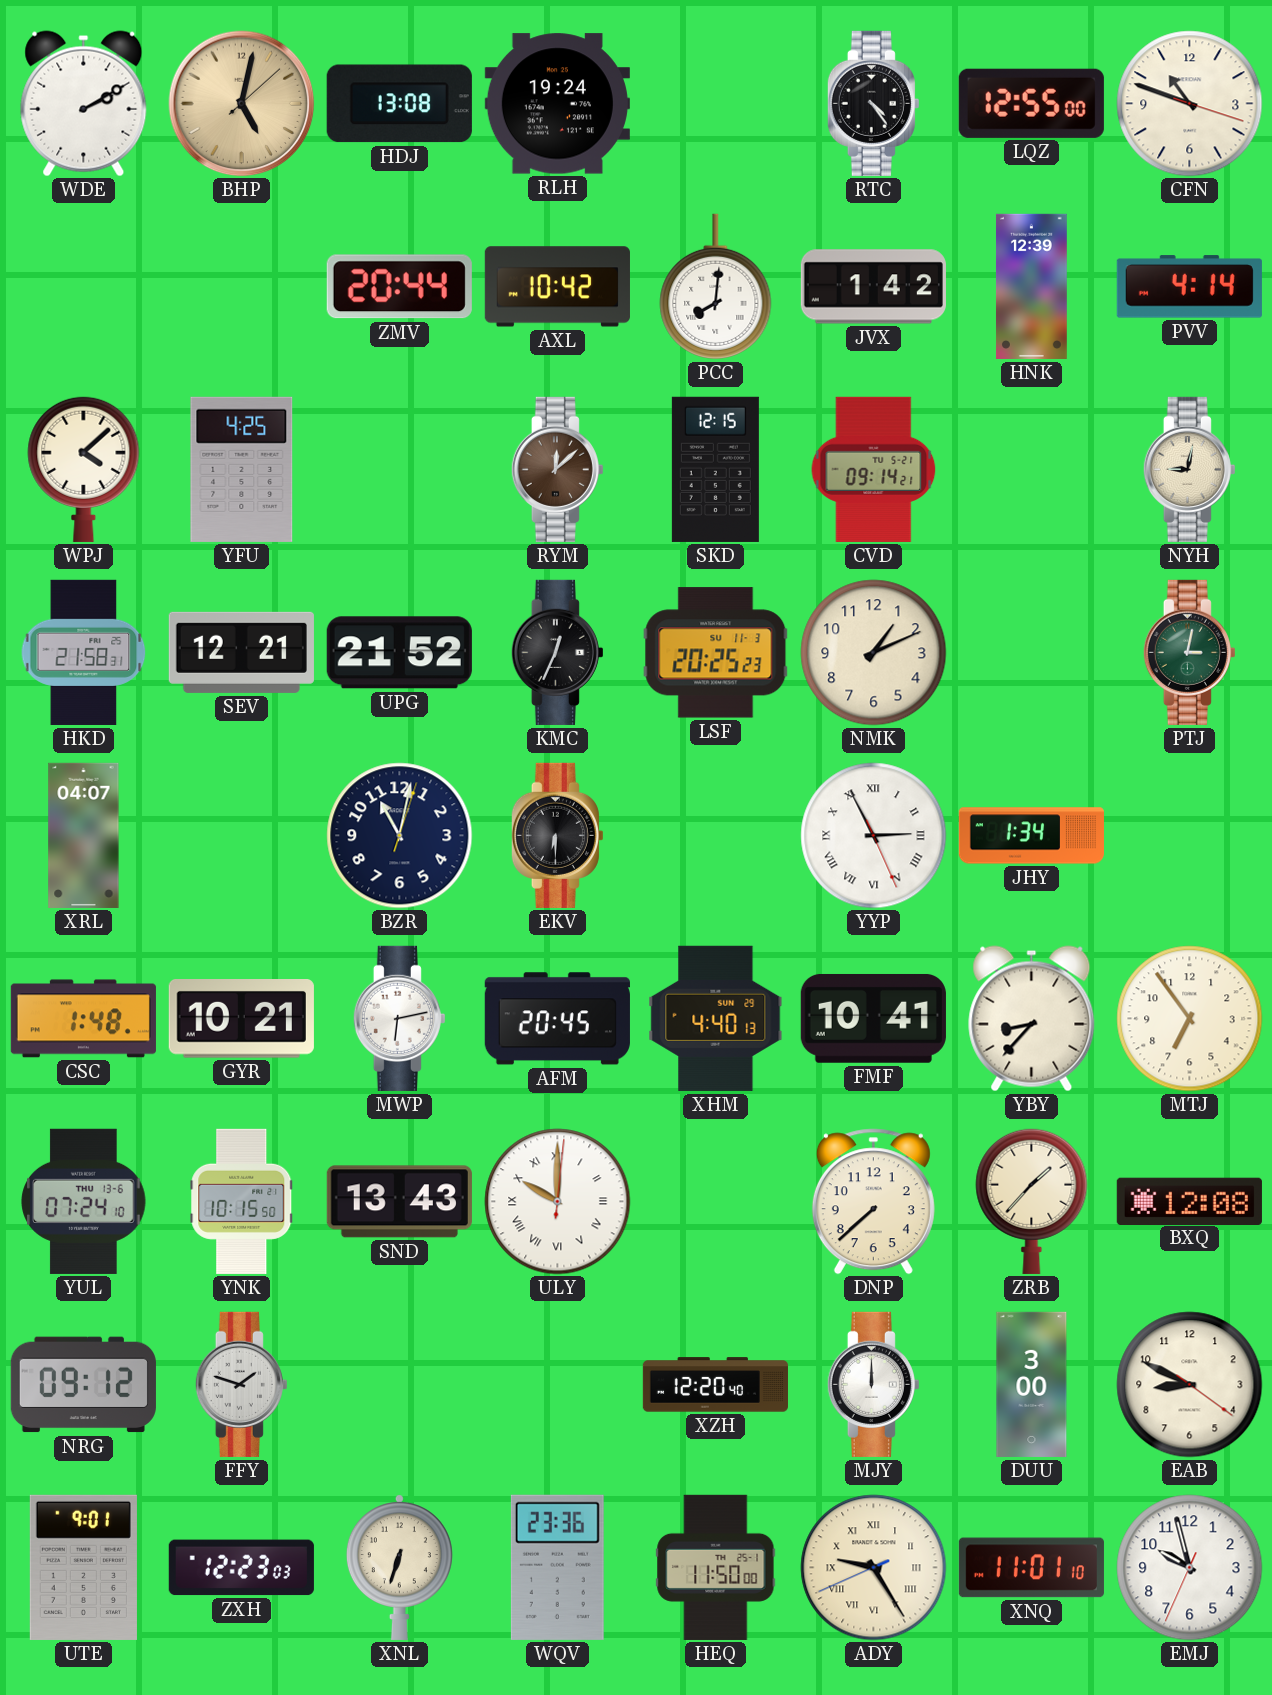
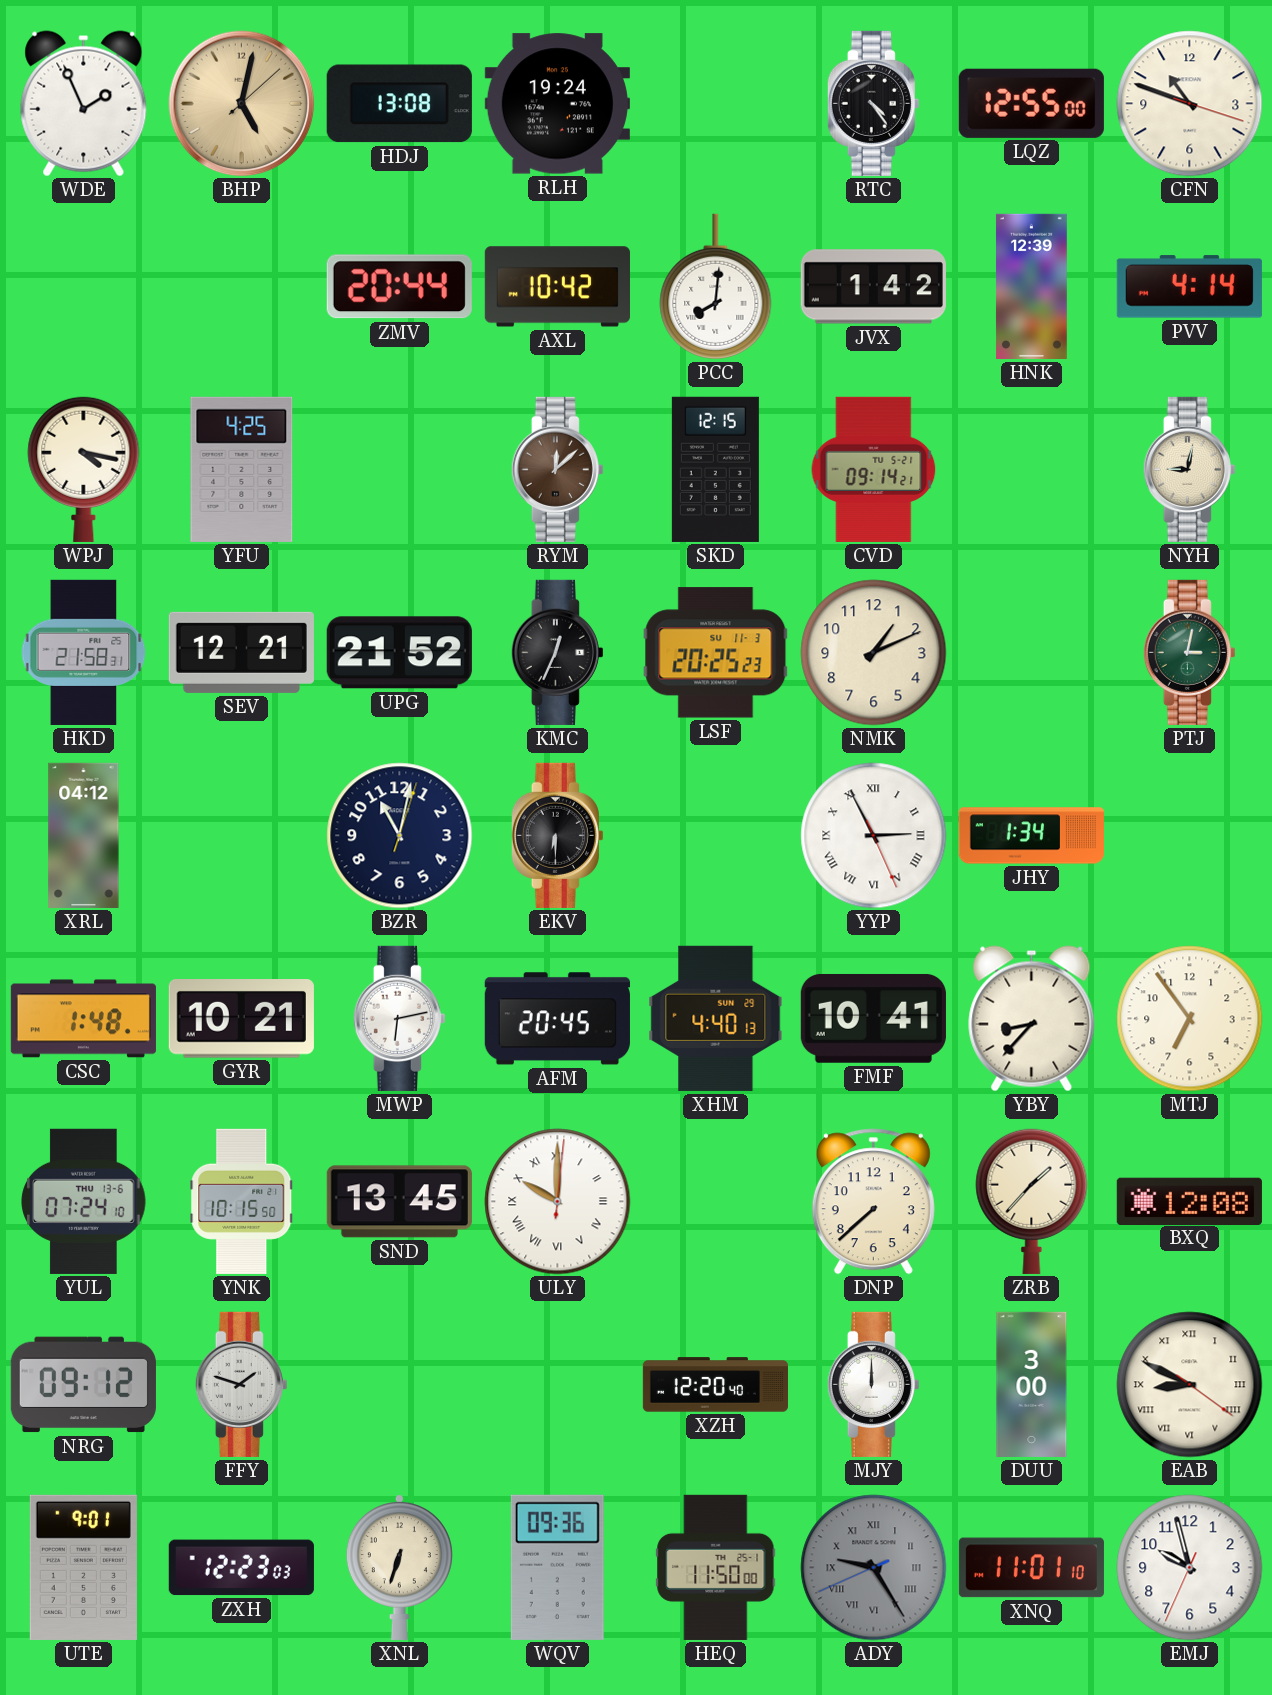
WDE: 2:10 -> 1:56
WPJ: 4:08 -> 4:17
XRL: 04:07 -> 04:12
SND: 13:43 -> 13:45
EAB numerals: Arabic -> Roman
WQV: 23:36 -> 09:36
ADY dial: cream -> grey
